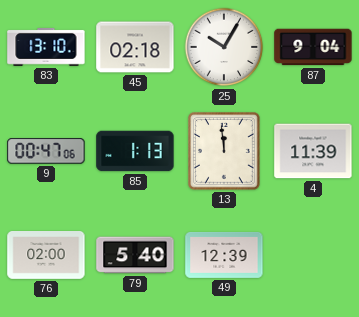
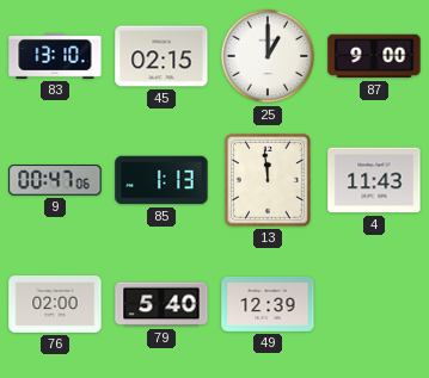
45: 02:18 -> 02:15
25: 10:05 -> 1:00
87: 9:04 -> 9:00
4: 11:39 -> 11:43
